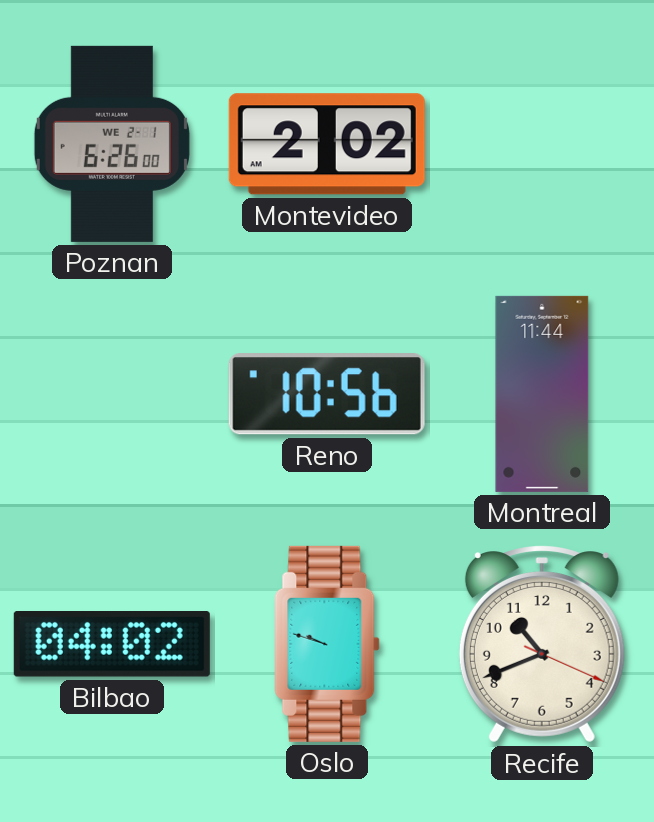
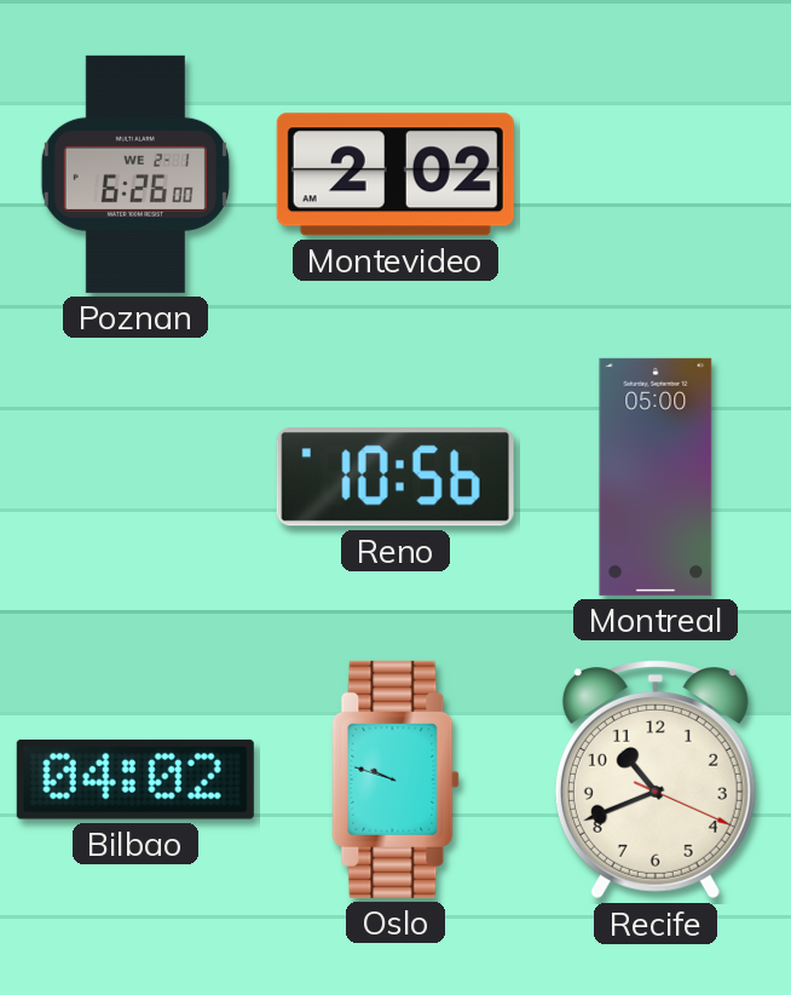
Montreal: 11:44 -> 05:00
